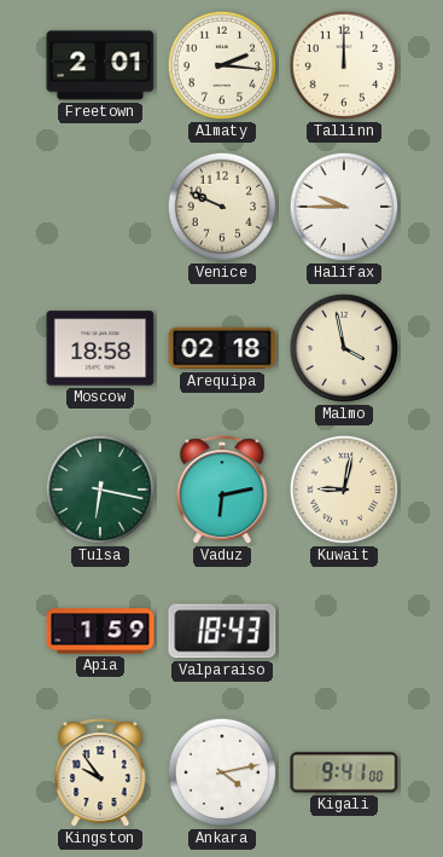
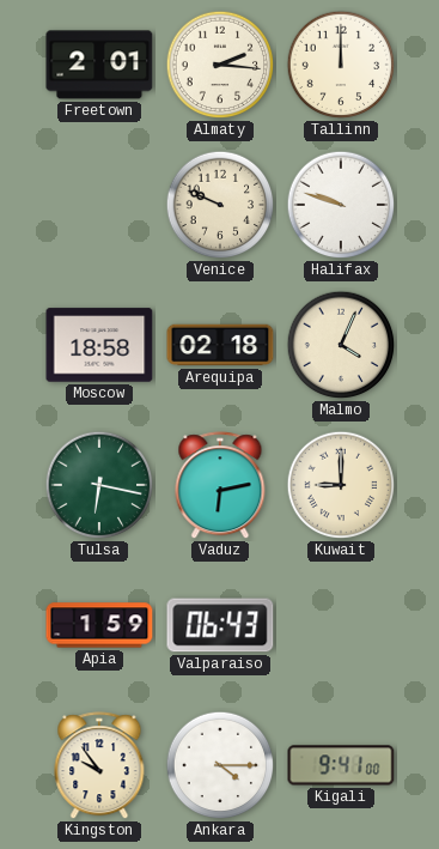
Halifax: 9:45 -> 9:48
Malmo: 3:58 -> 4:04
Kuwait: 9:02 -> 9:00
Valparaiso: 18:43 -> 06:43
Ankara: 4:13 -> 4:15
